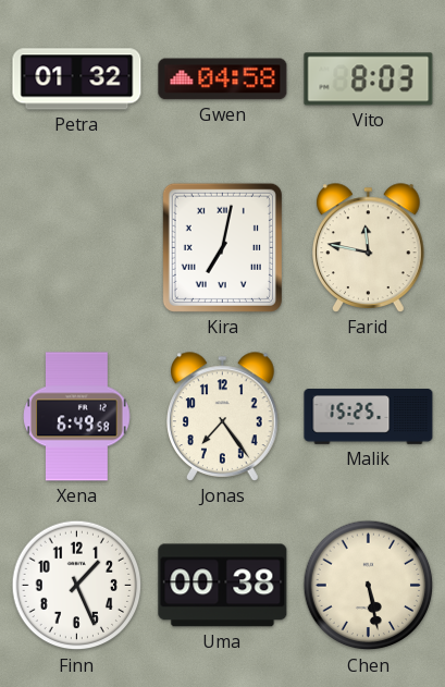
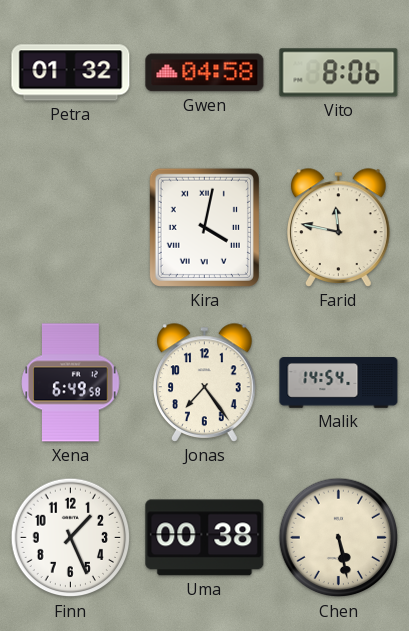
Vito: 8:03 -> 8:06
Kira: 7:02 -> 4:02
Malik: 15:25 -> 14:54
